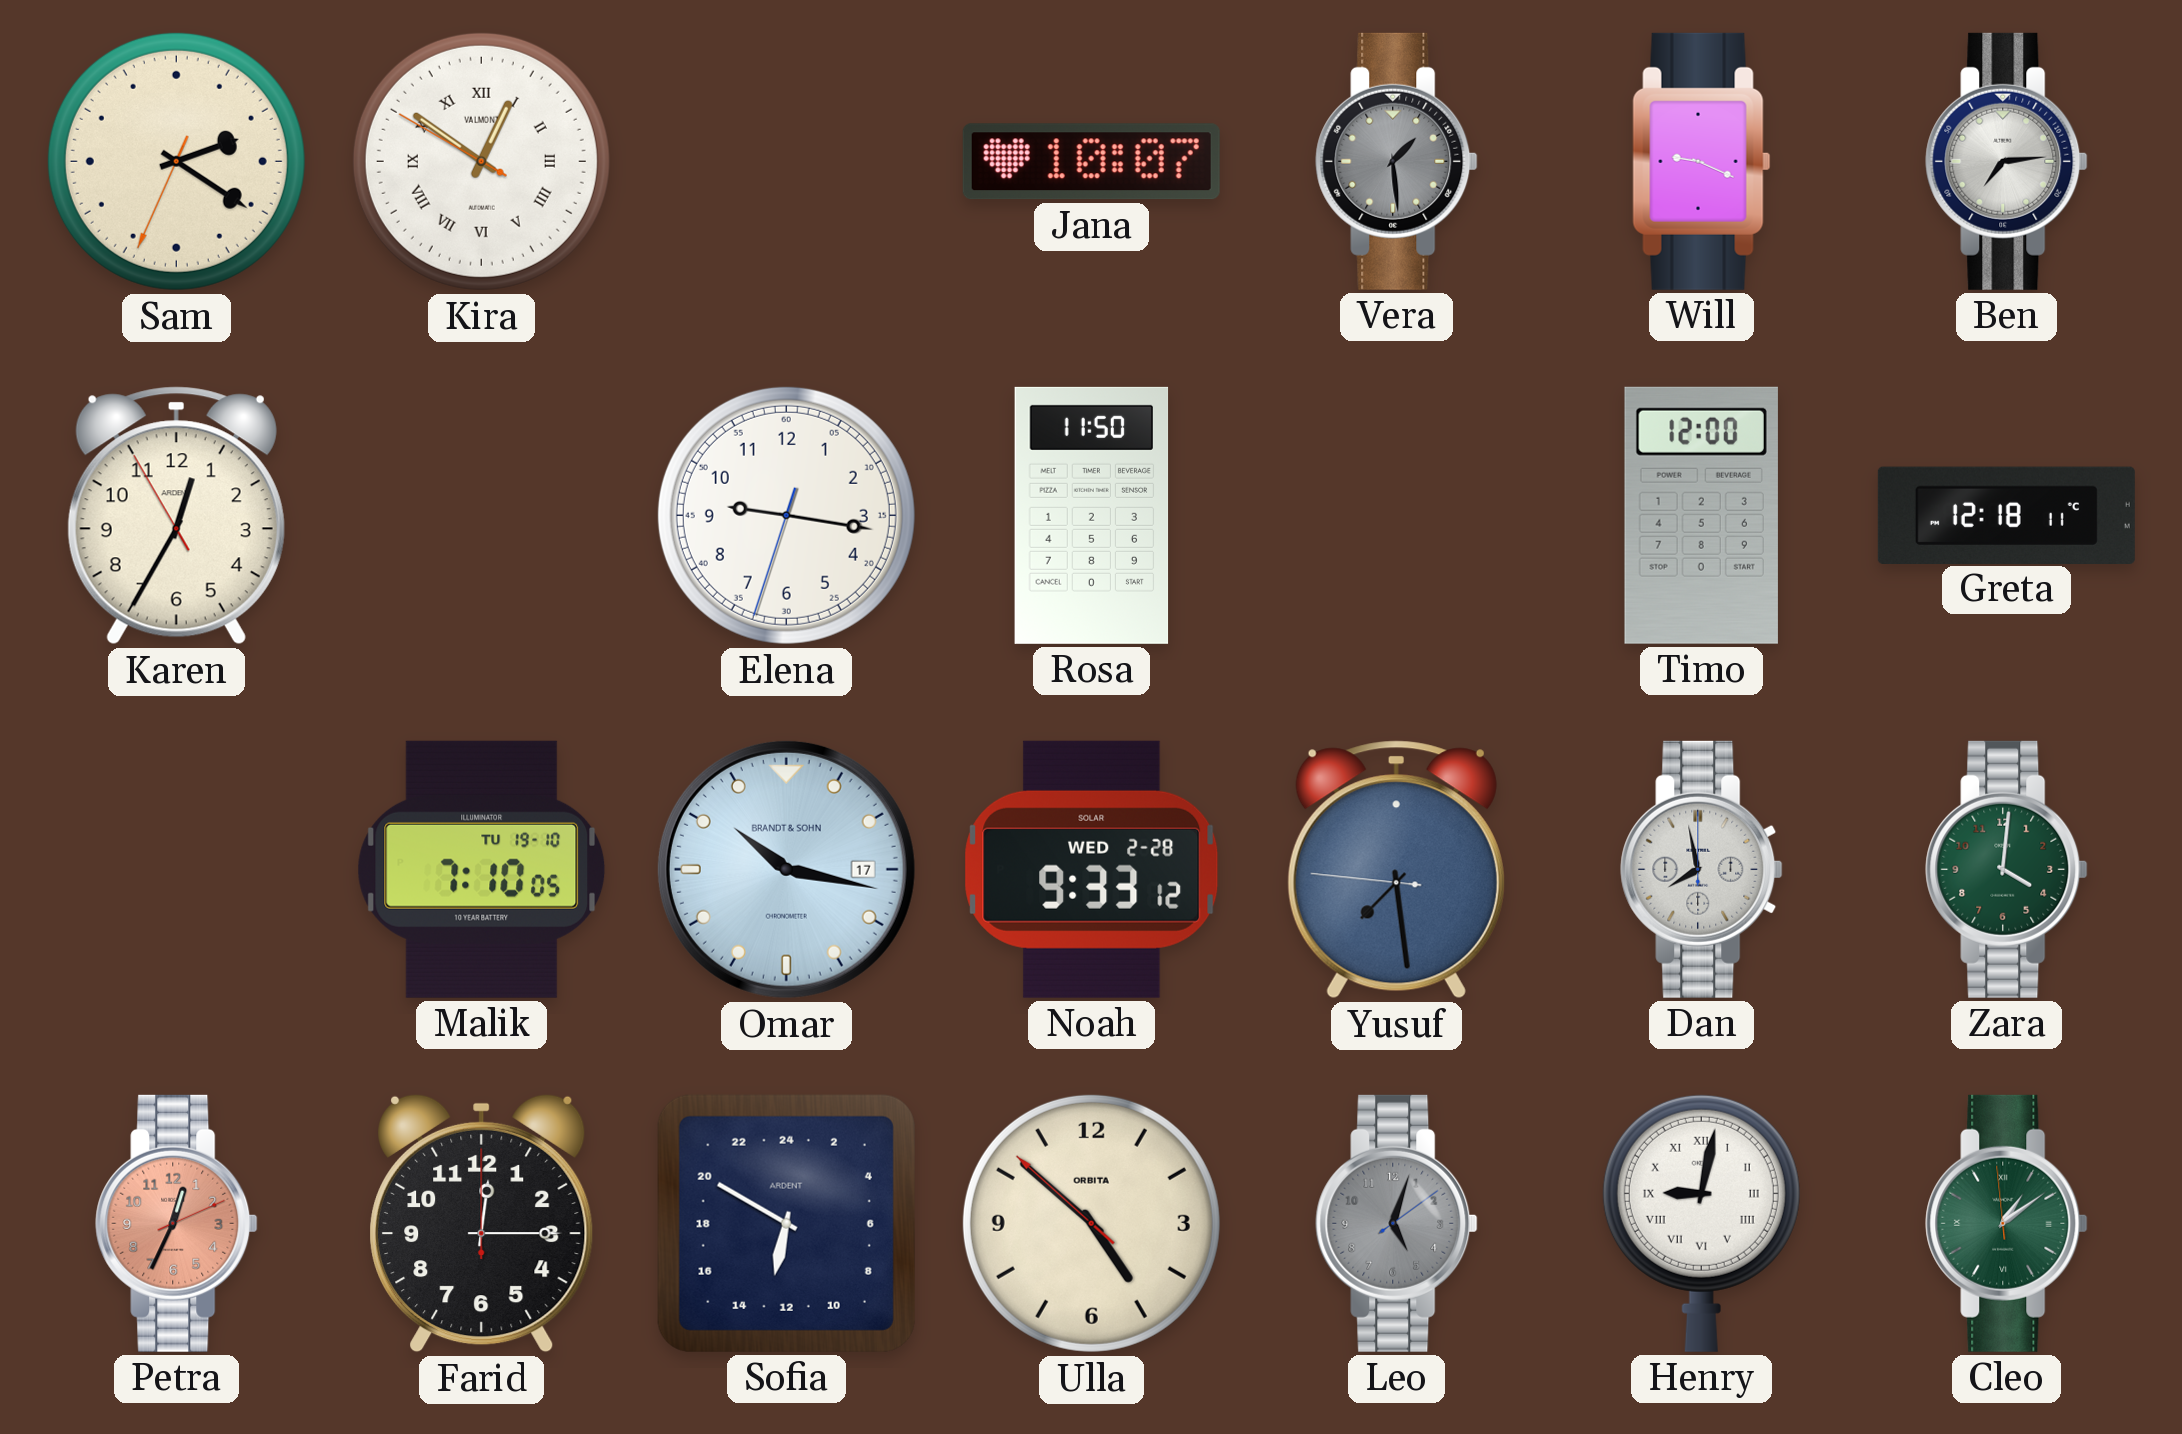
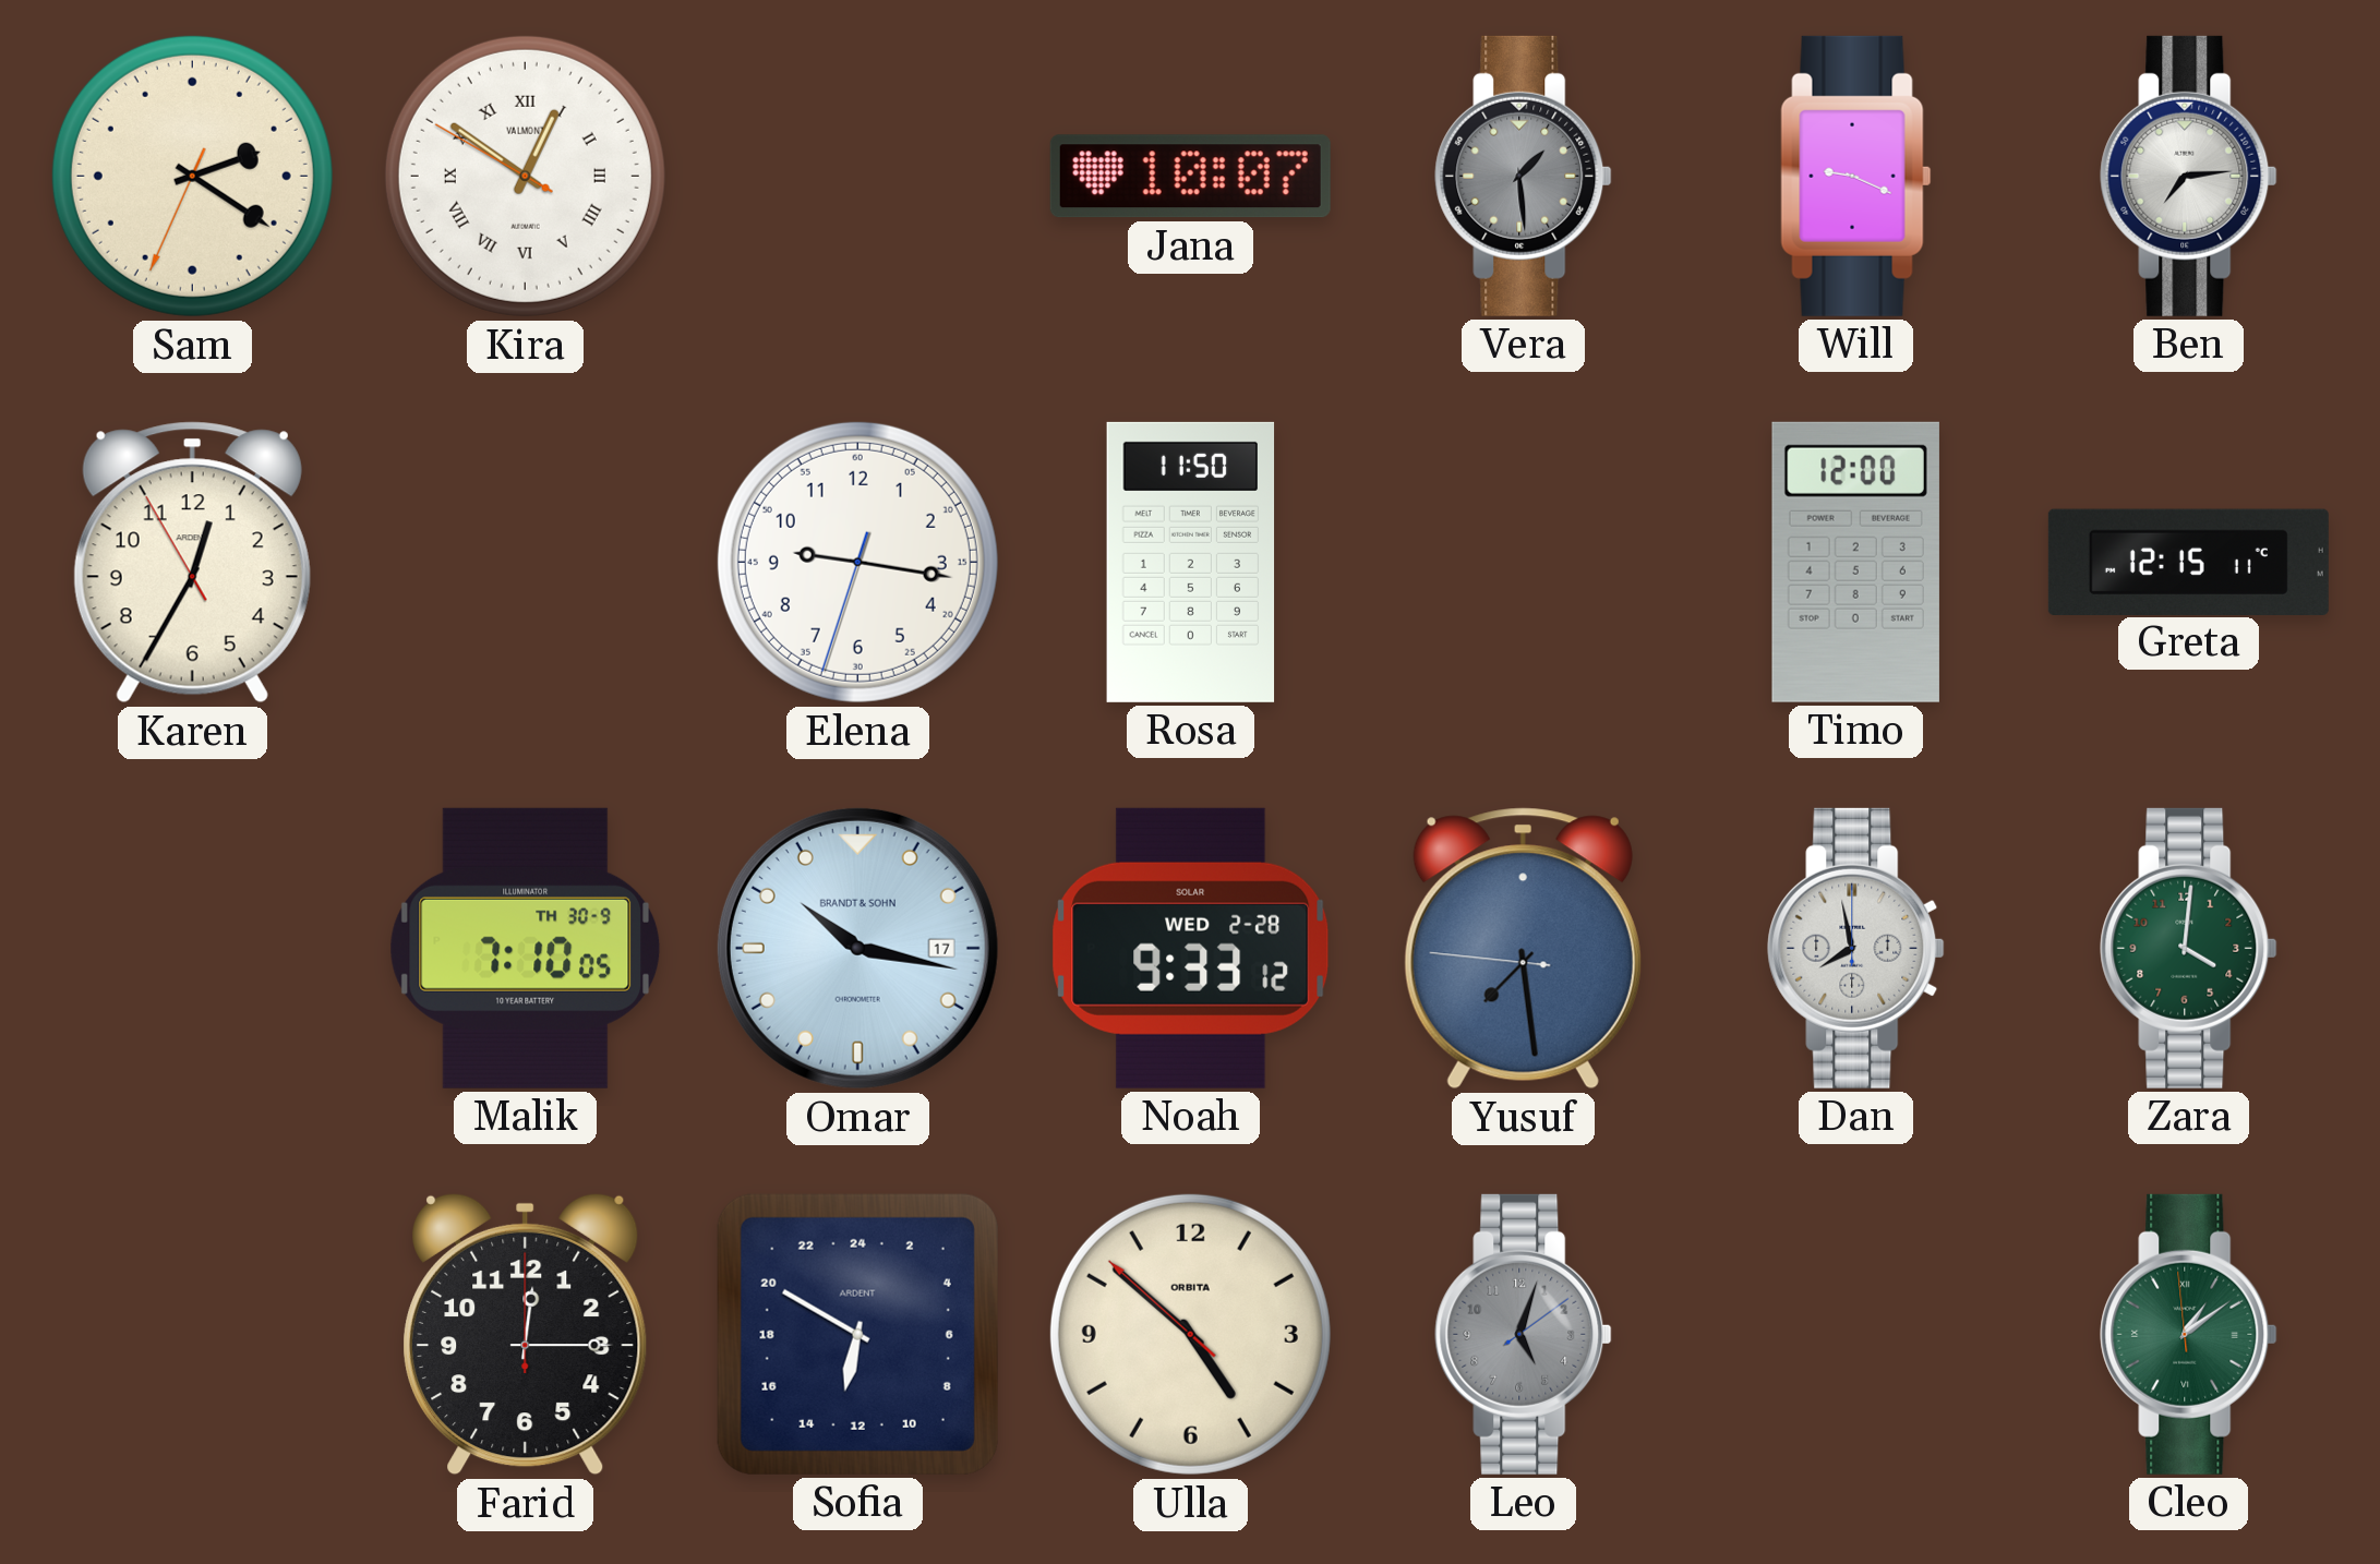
Greta: 12:18 -> 12:15
Malik date: TU 19-10 -> TH 30-9
Petra: 12:34 -> none
Henry: 9:02 -> none
